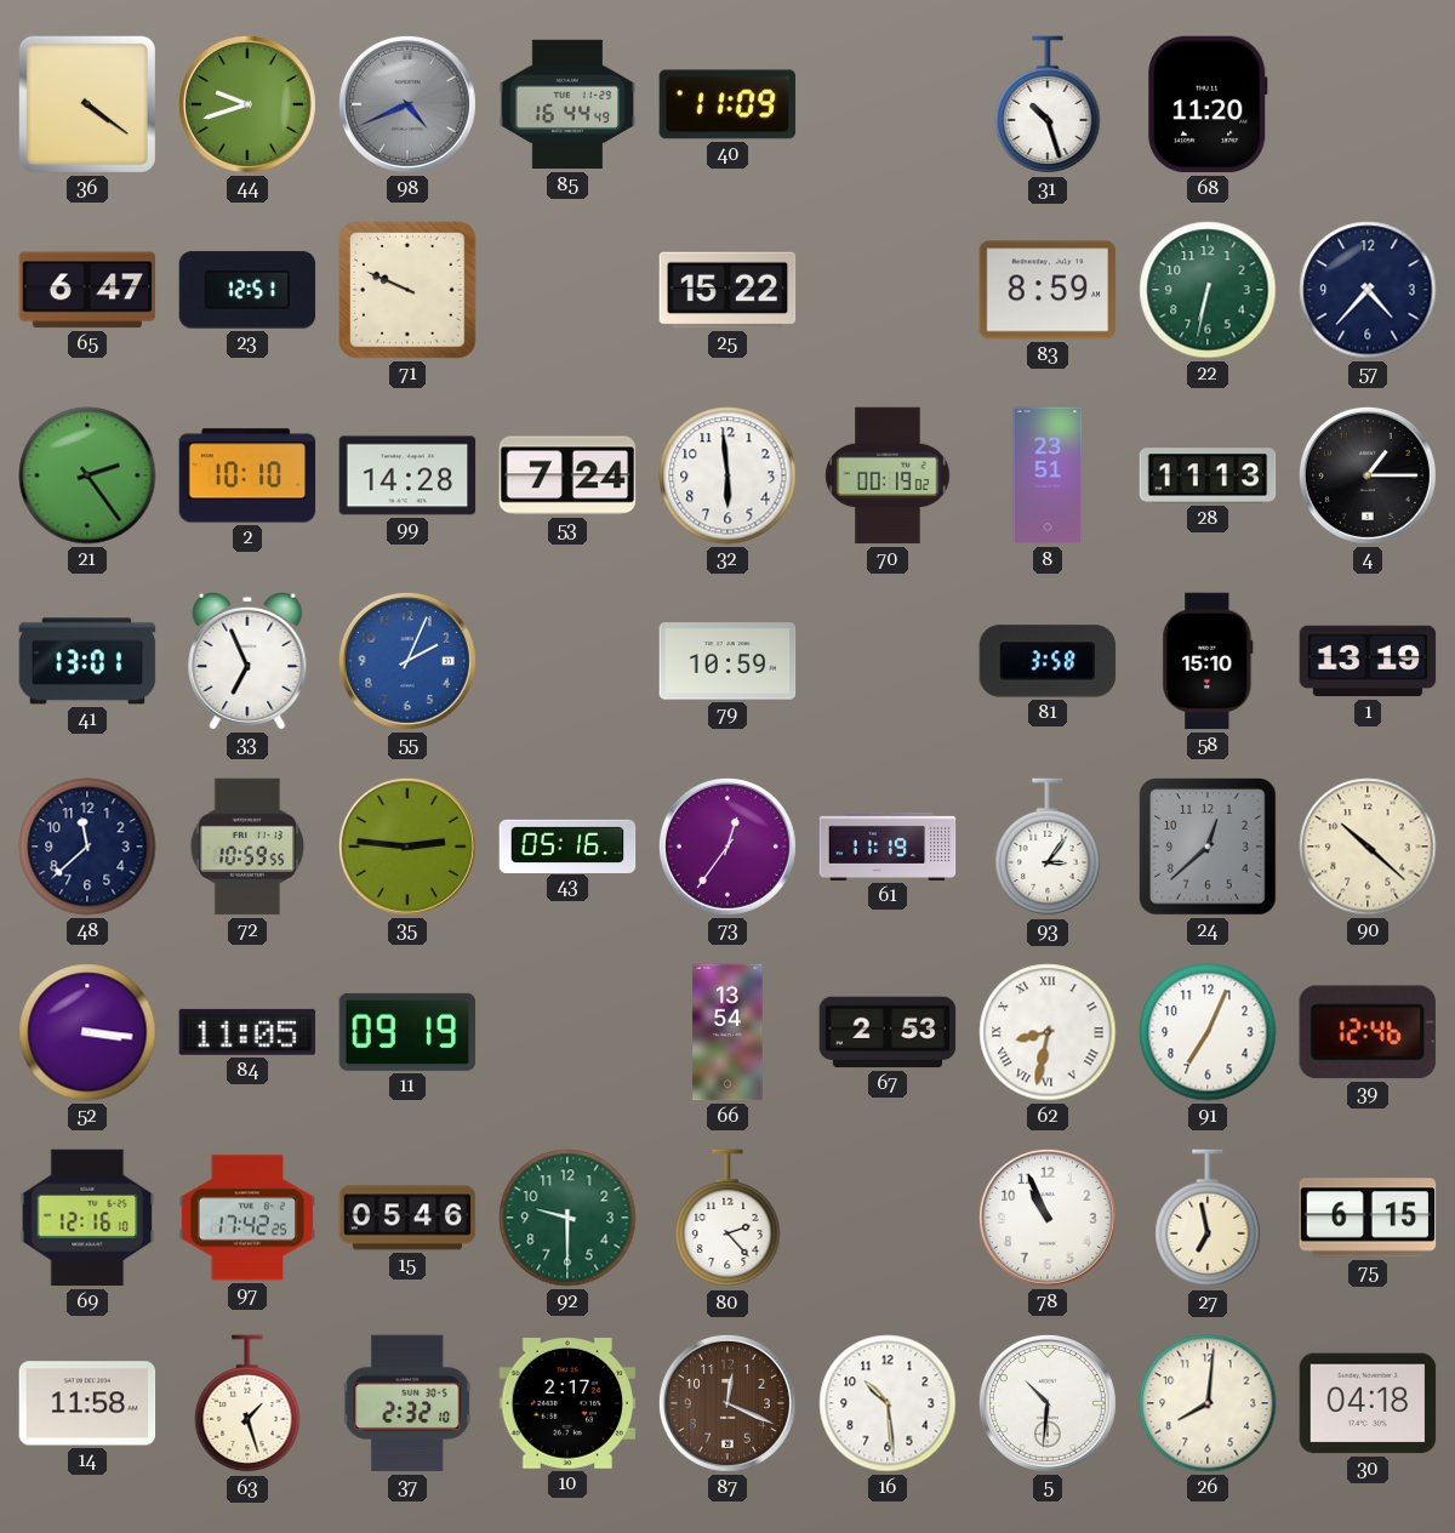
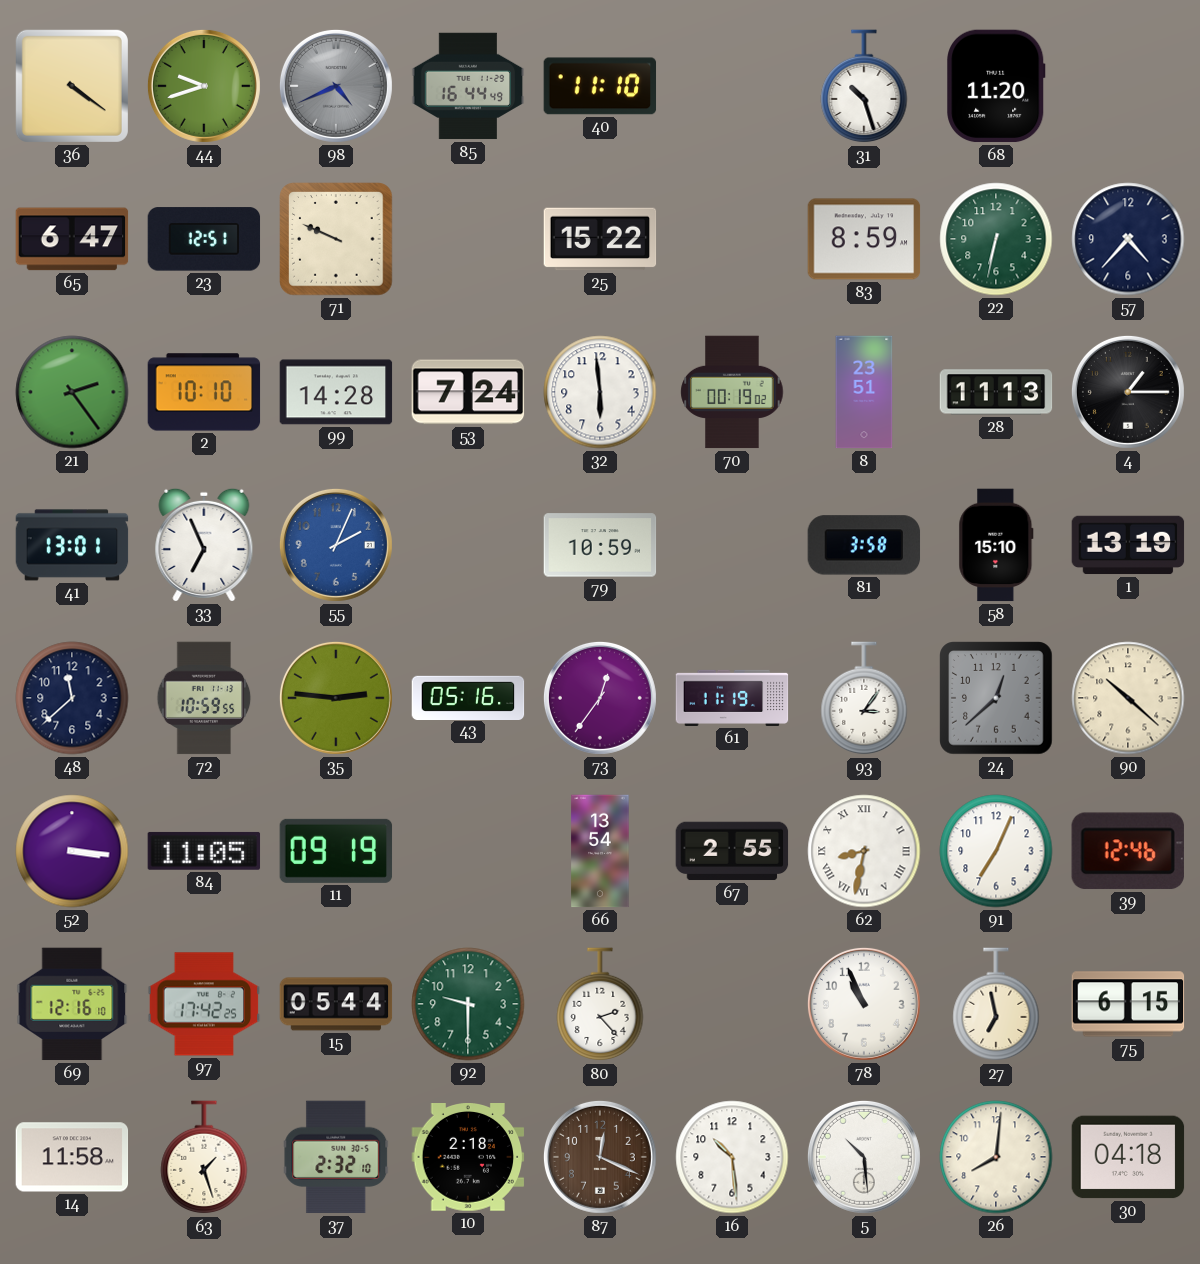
40: 11:09 -> 11:10
67: 2:53 -> 2:55
15: 05:46 -> 05:44
10: 2:17 -> 2:18
5: 10:31 -> 10:29
